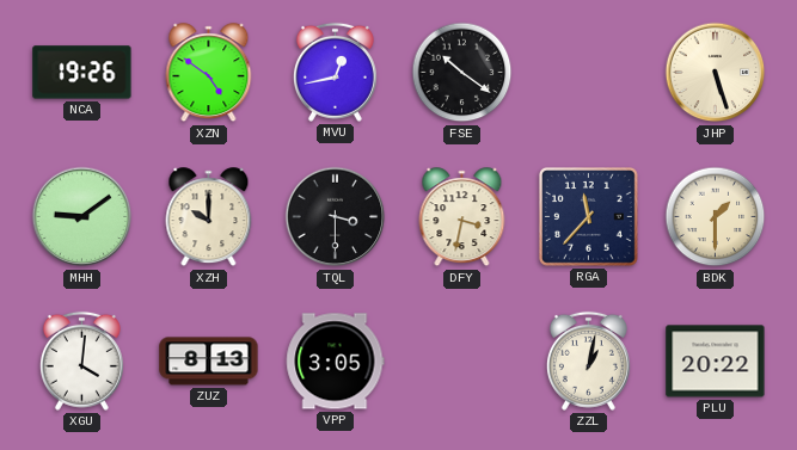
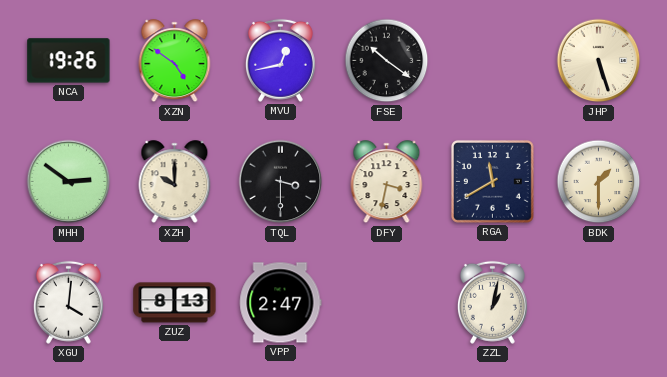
MHH: 9:09 -> 2:51
RGA: 11:37 -> 11:40
VPP: 3:05 -> 2:47
PLU: 20:22 -> none
